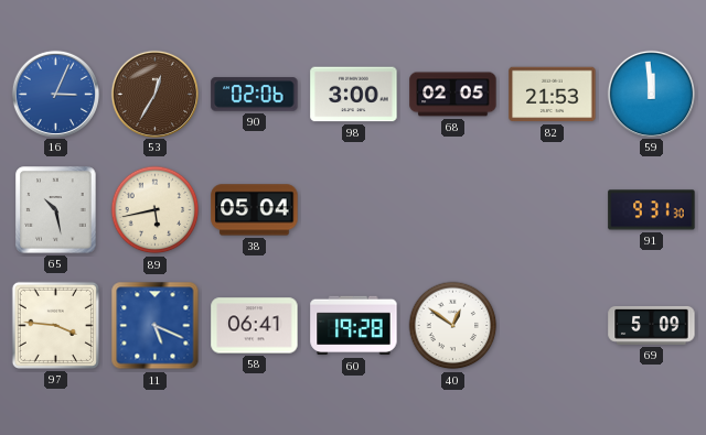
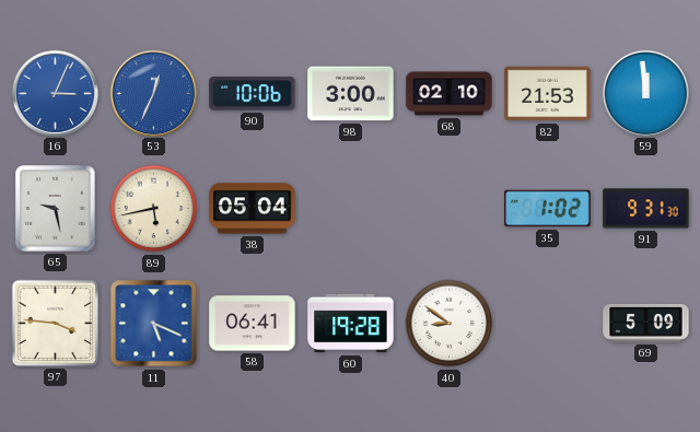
53: 12:35 -> 12:34
53 dial: brown -> blue
90: 02:06 -> 10:06
68: 02:05 -> 02:10
65: 10:28 -> 9:28
35: none -> 1:02
40: 12:51 -> 8:51
